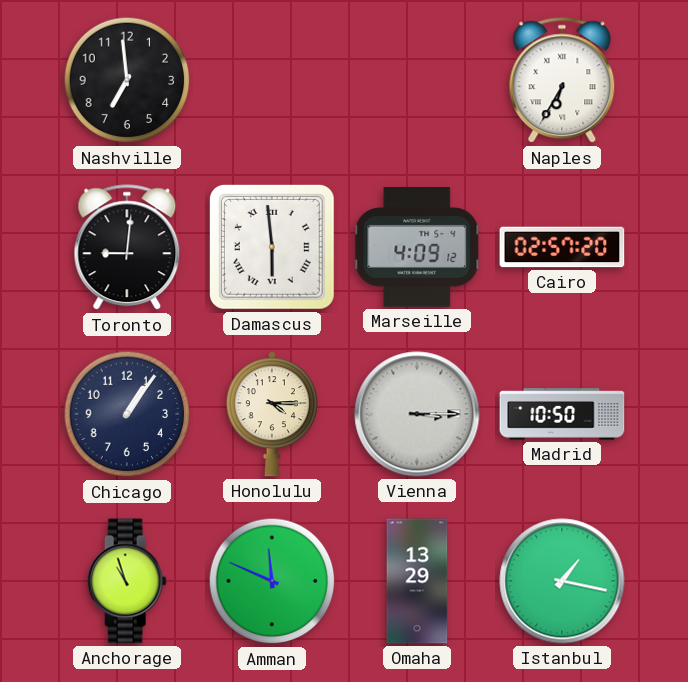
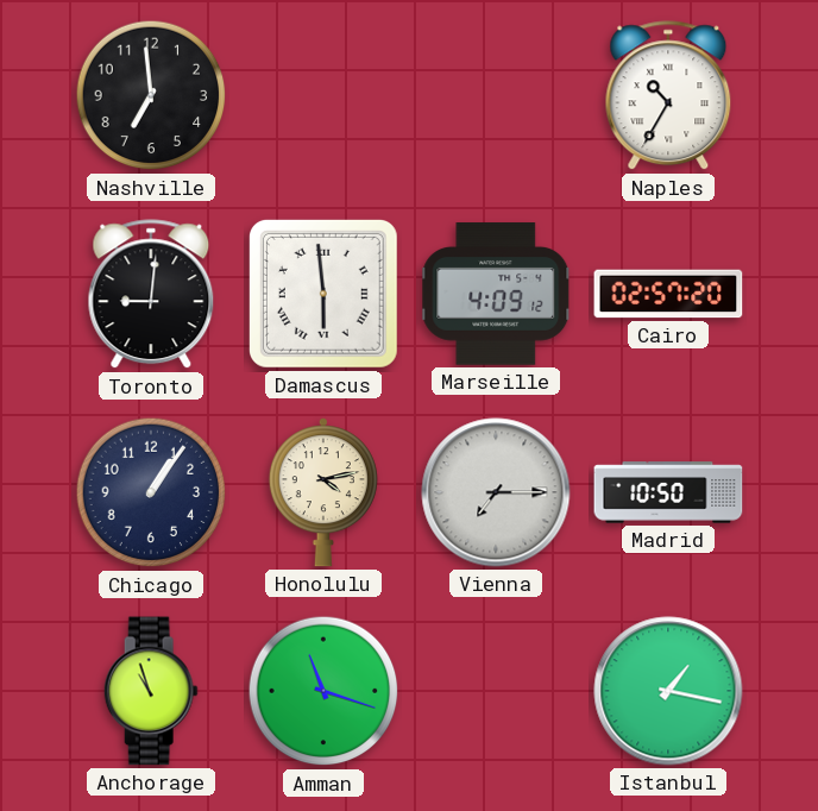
Naples: 6:35 -> 10:35
Honolulu: 4:15 -> 4:13
Vienna: 3:15 -> 7:15
Amman: 11:49 -> 11:18
Omaha: 13:29 -> none
